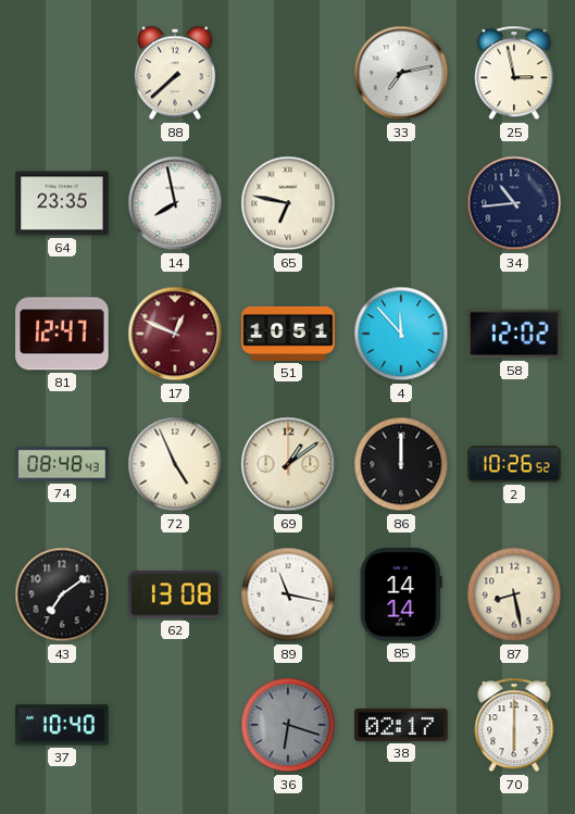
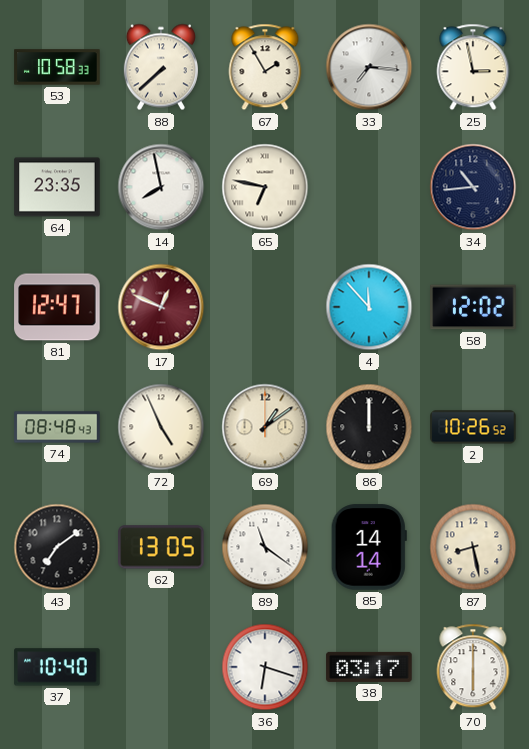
53: none -> 10:58
67: none -> 1:55
33: 7:13 -> 7:16
51: 10:51 -> none
62: 13:08 -> 13:05
89: 11:17 -> 11:21
36 dial: grey -> white
38: 02:17 -> 03:17
